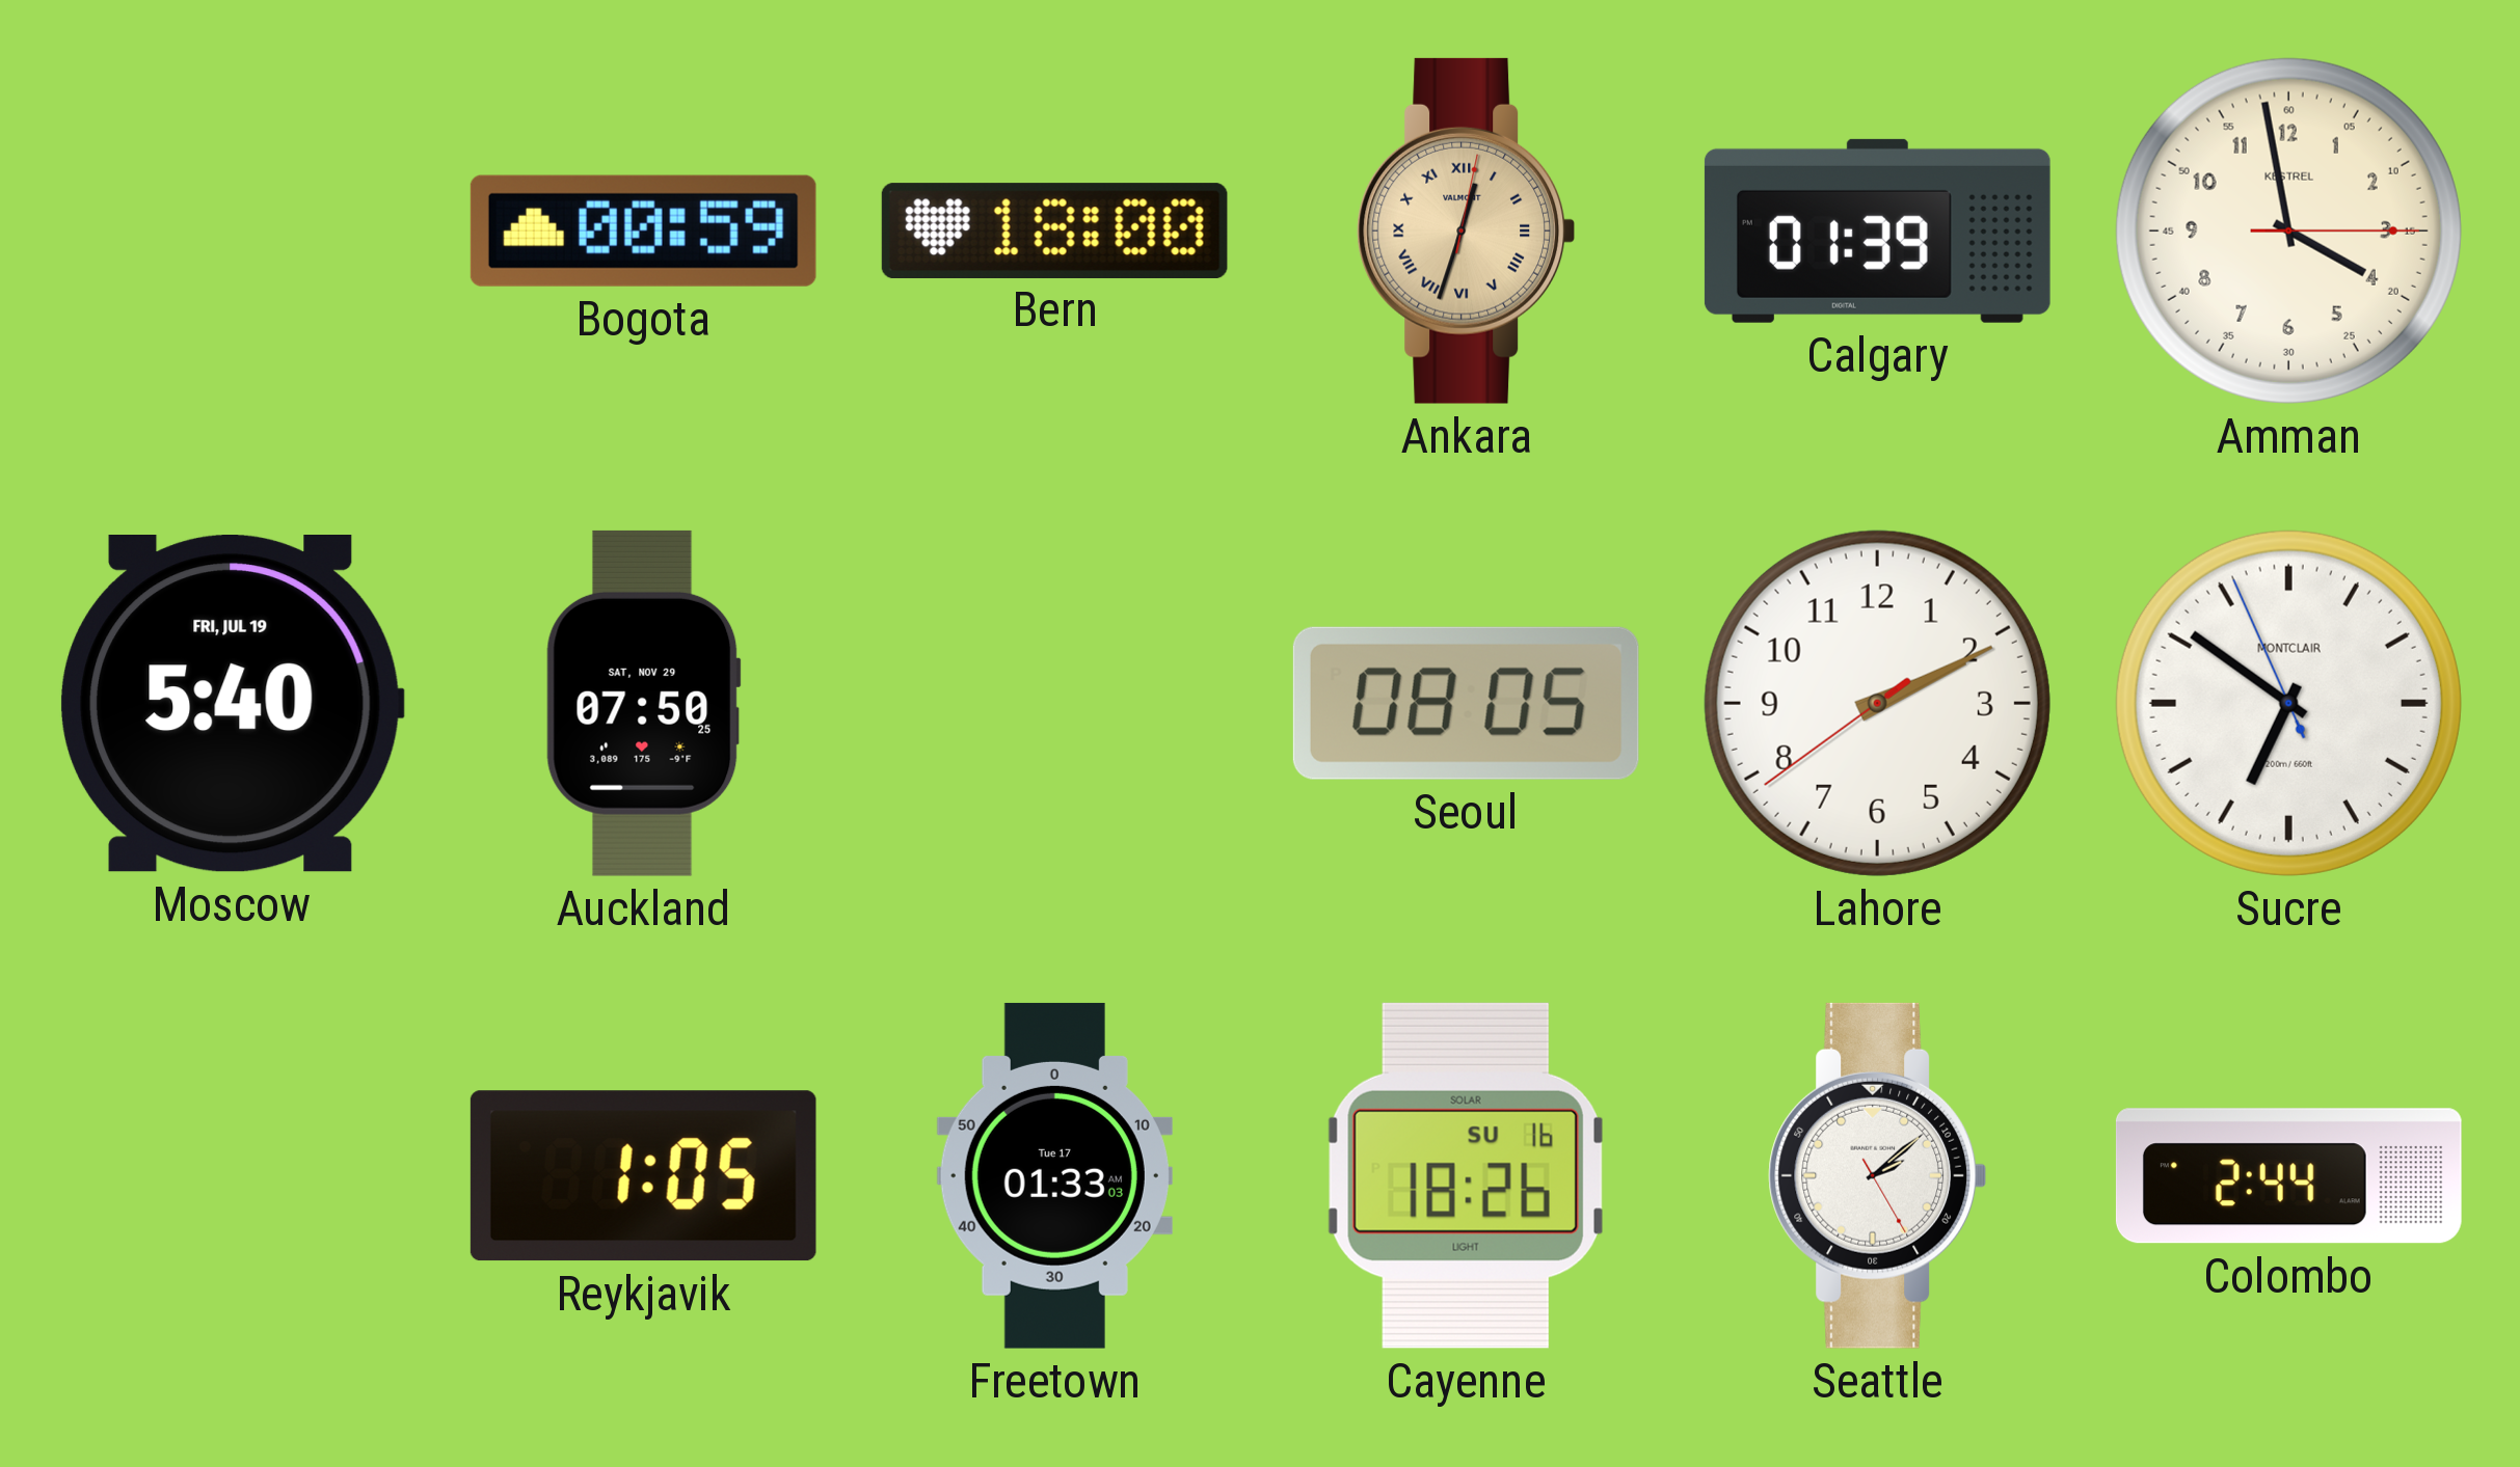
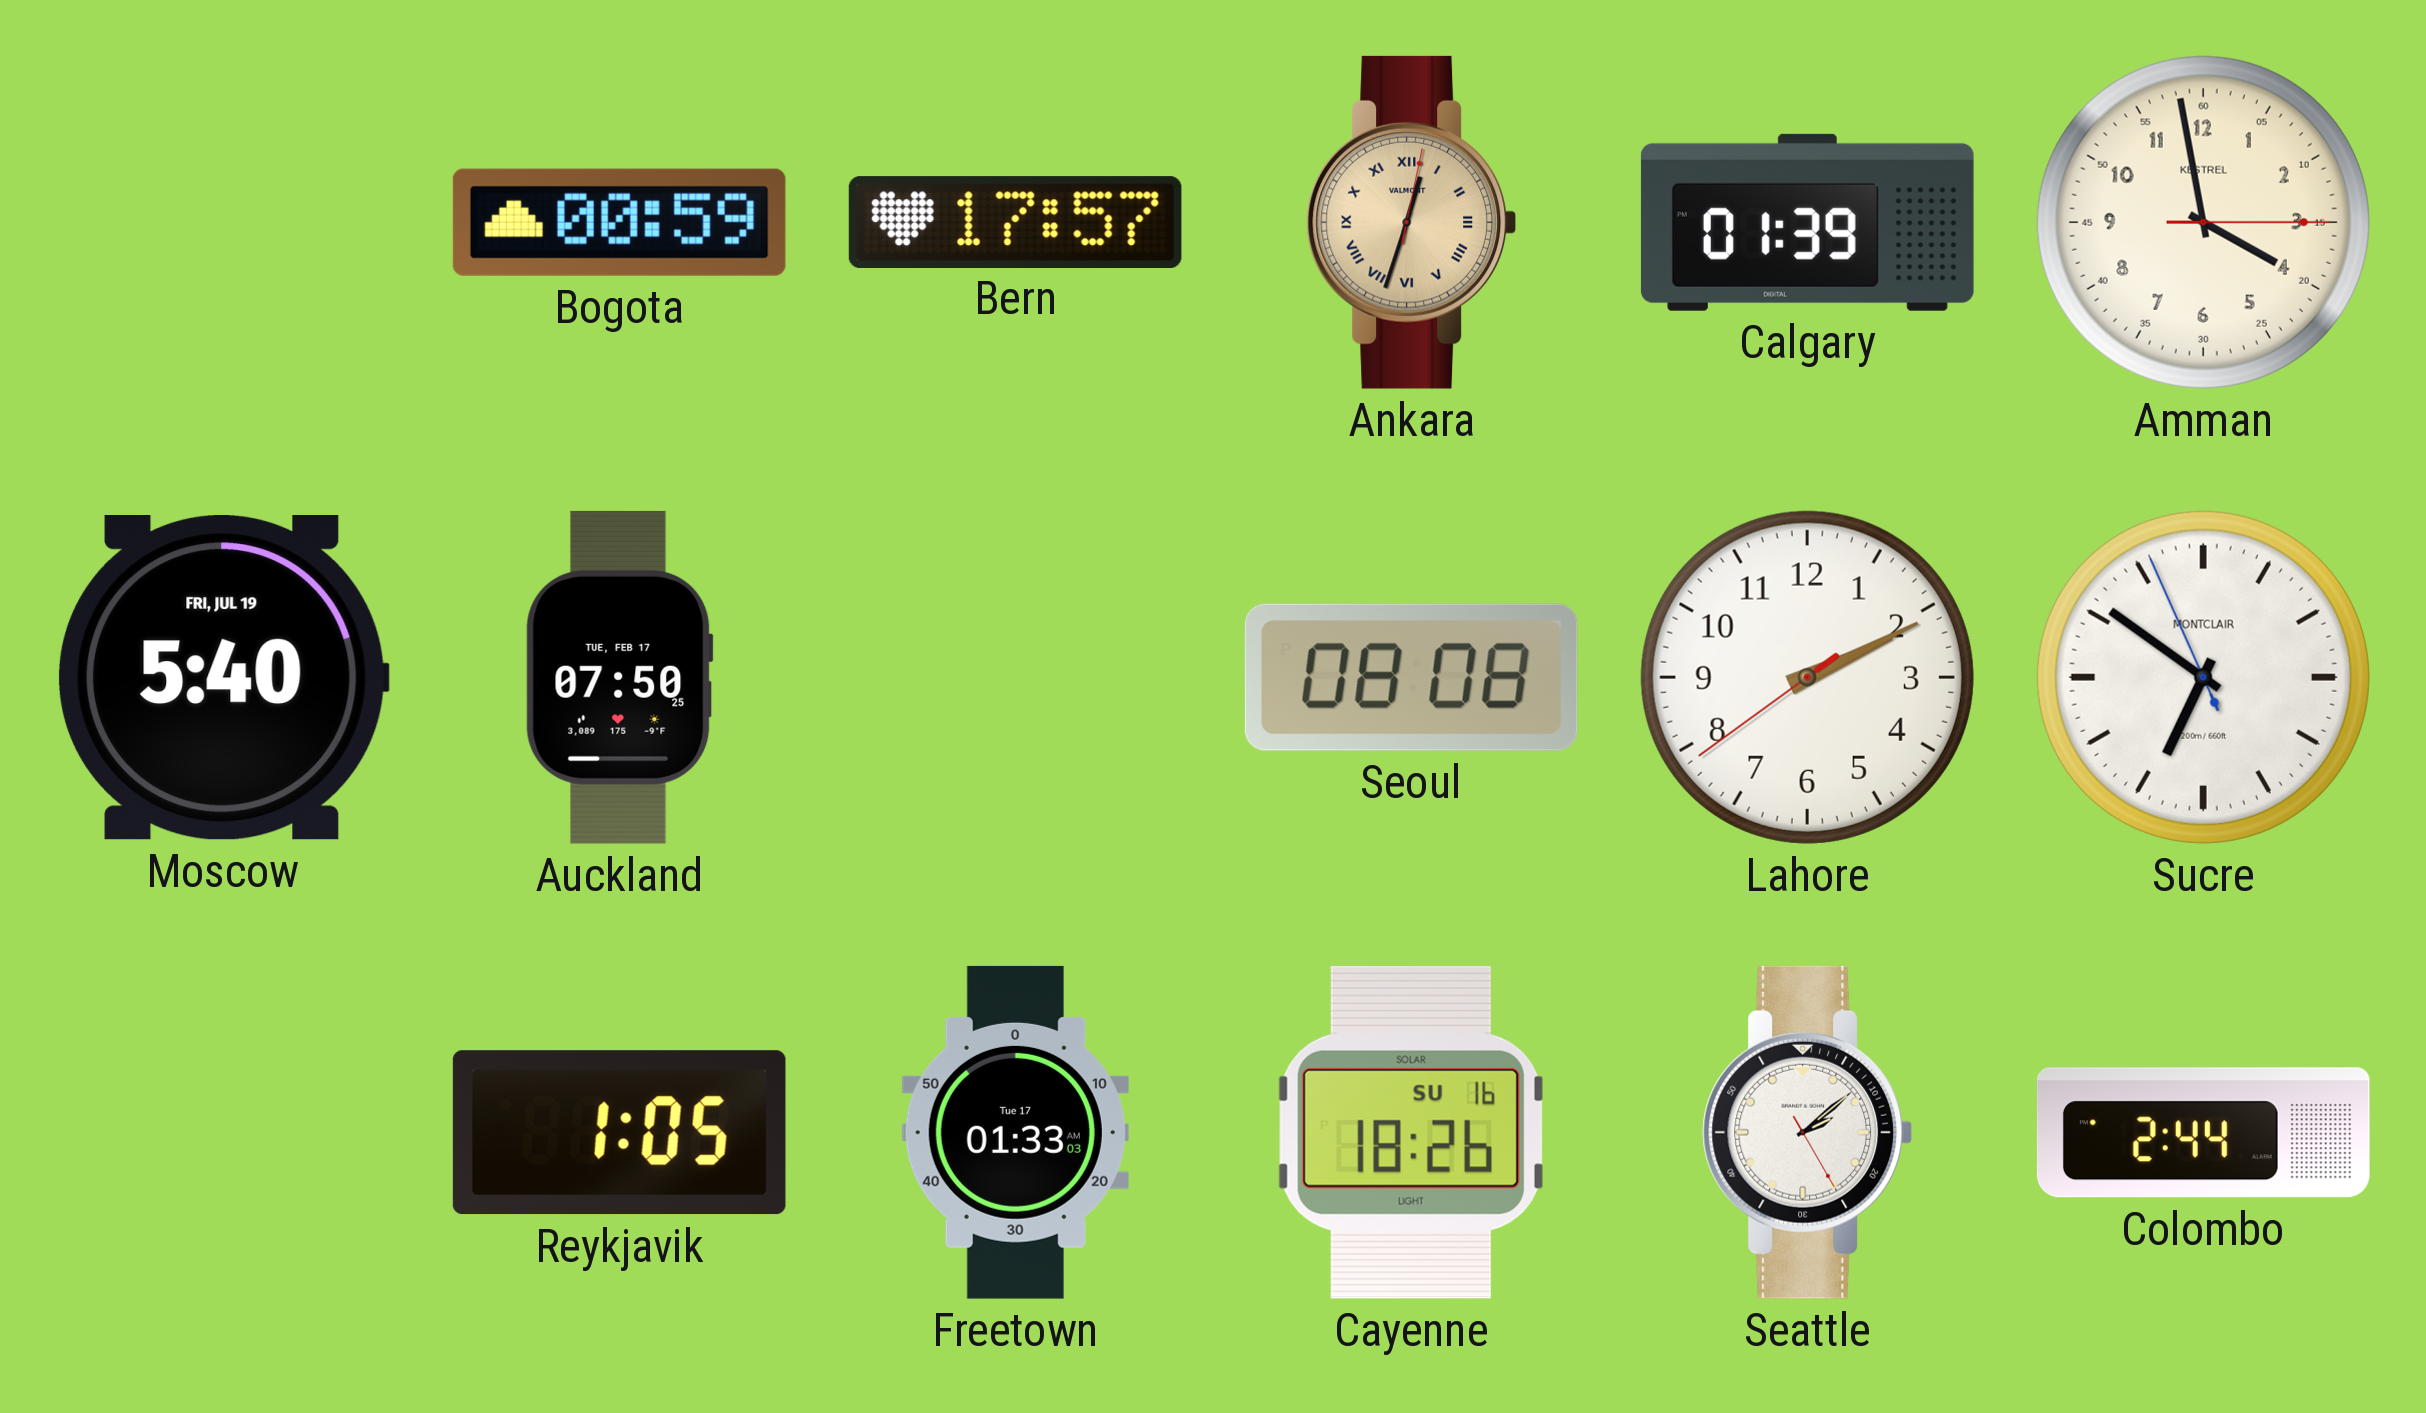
Bern: 18:00 -> 17:57
Auckland date: SAT, NOV 29 -> TUE, FEB 17
Seoul: 08:05 -> 08:08
